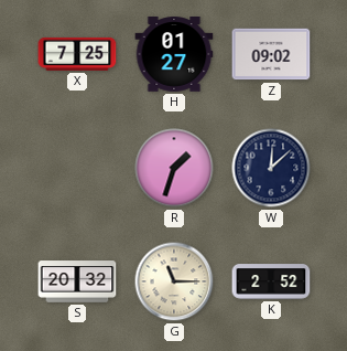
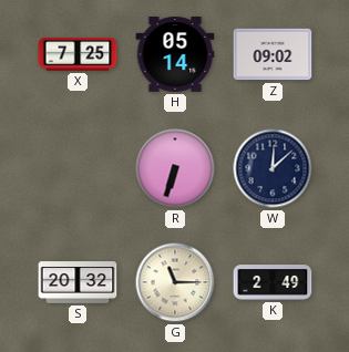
H: 01:27 -> 05:14
R: 1:33 -> 6:33
K: 2:52 -> 2:49
